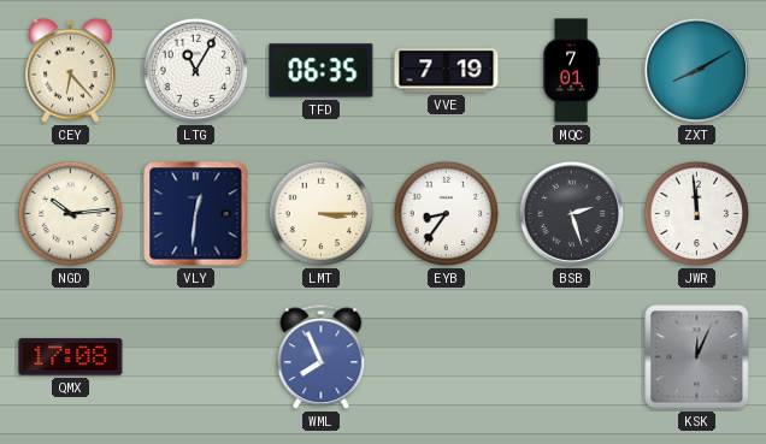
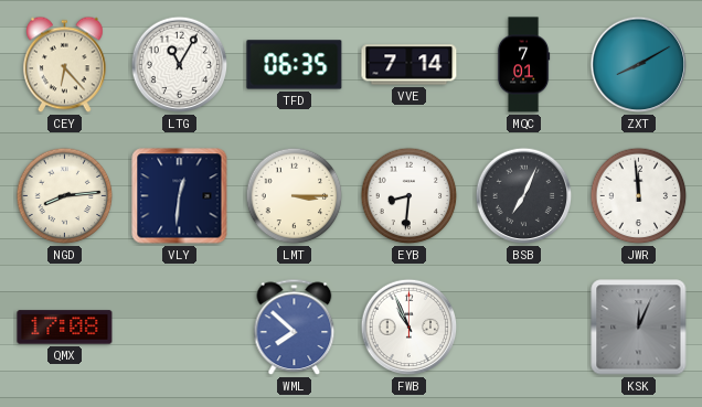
VVE: 7:19 -> 7:14
NGD: 10:14 -> 8:14
EYB: 8:36 -> 8:31
BSB: 2:27 -> 7:04
WML: 7:56 -> 7:52
FWB: none -> 10:56
